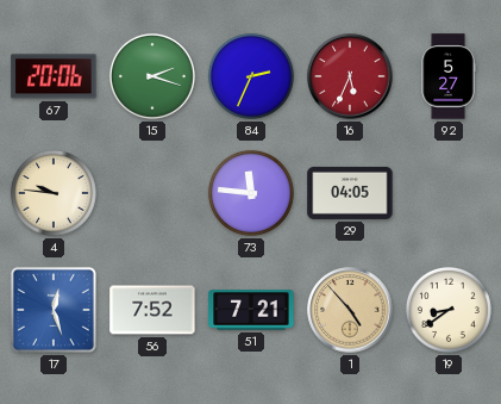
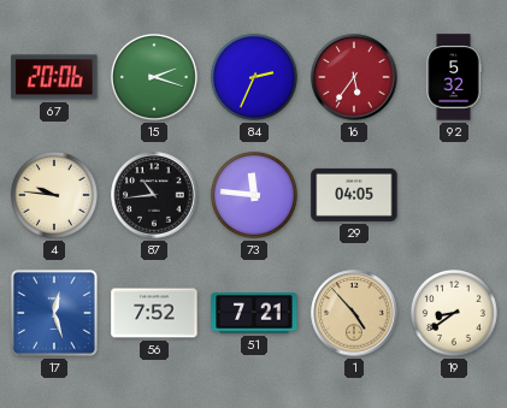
16: 5:34 -> 5:36
92: 5:27 -> 5:32
87: none -> 10:44
